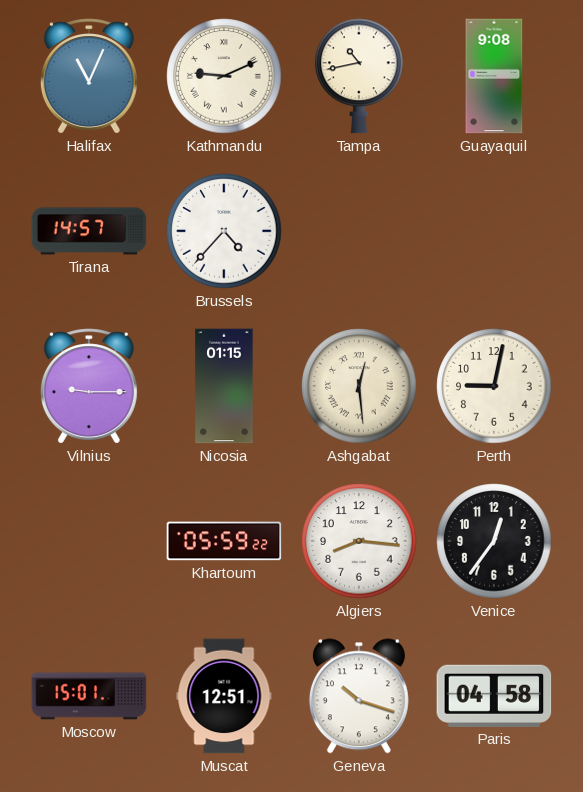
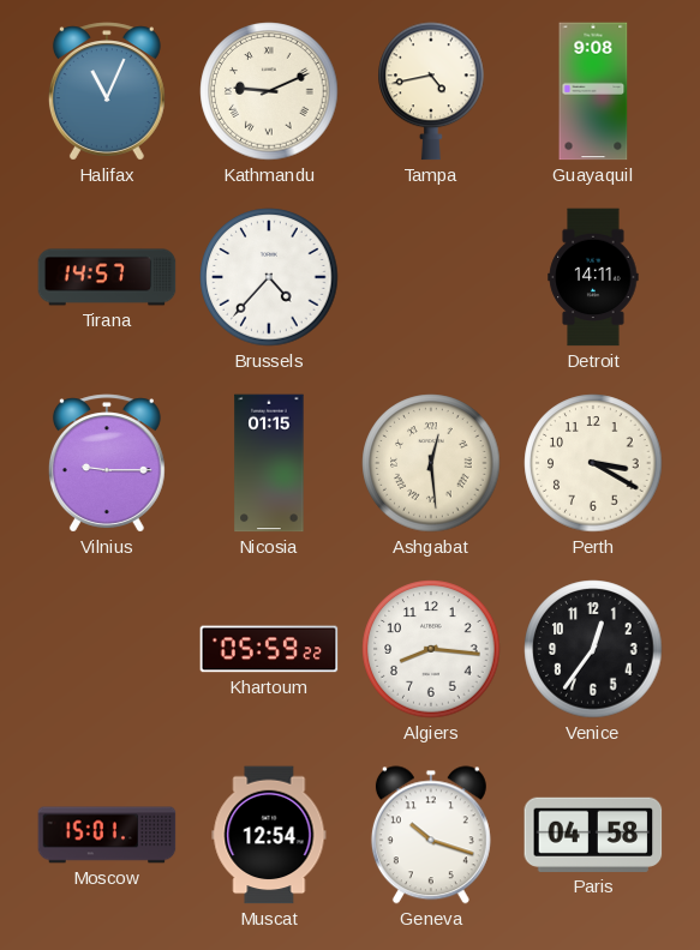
Tampa: 10:43 -> 4:43
Detroit: none -> 14:11
Perth: 9:02 -> 3:20
Muscat: 12:51 -> 12:54
